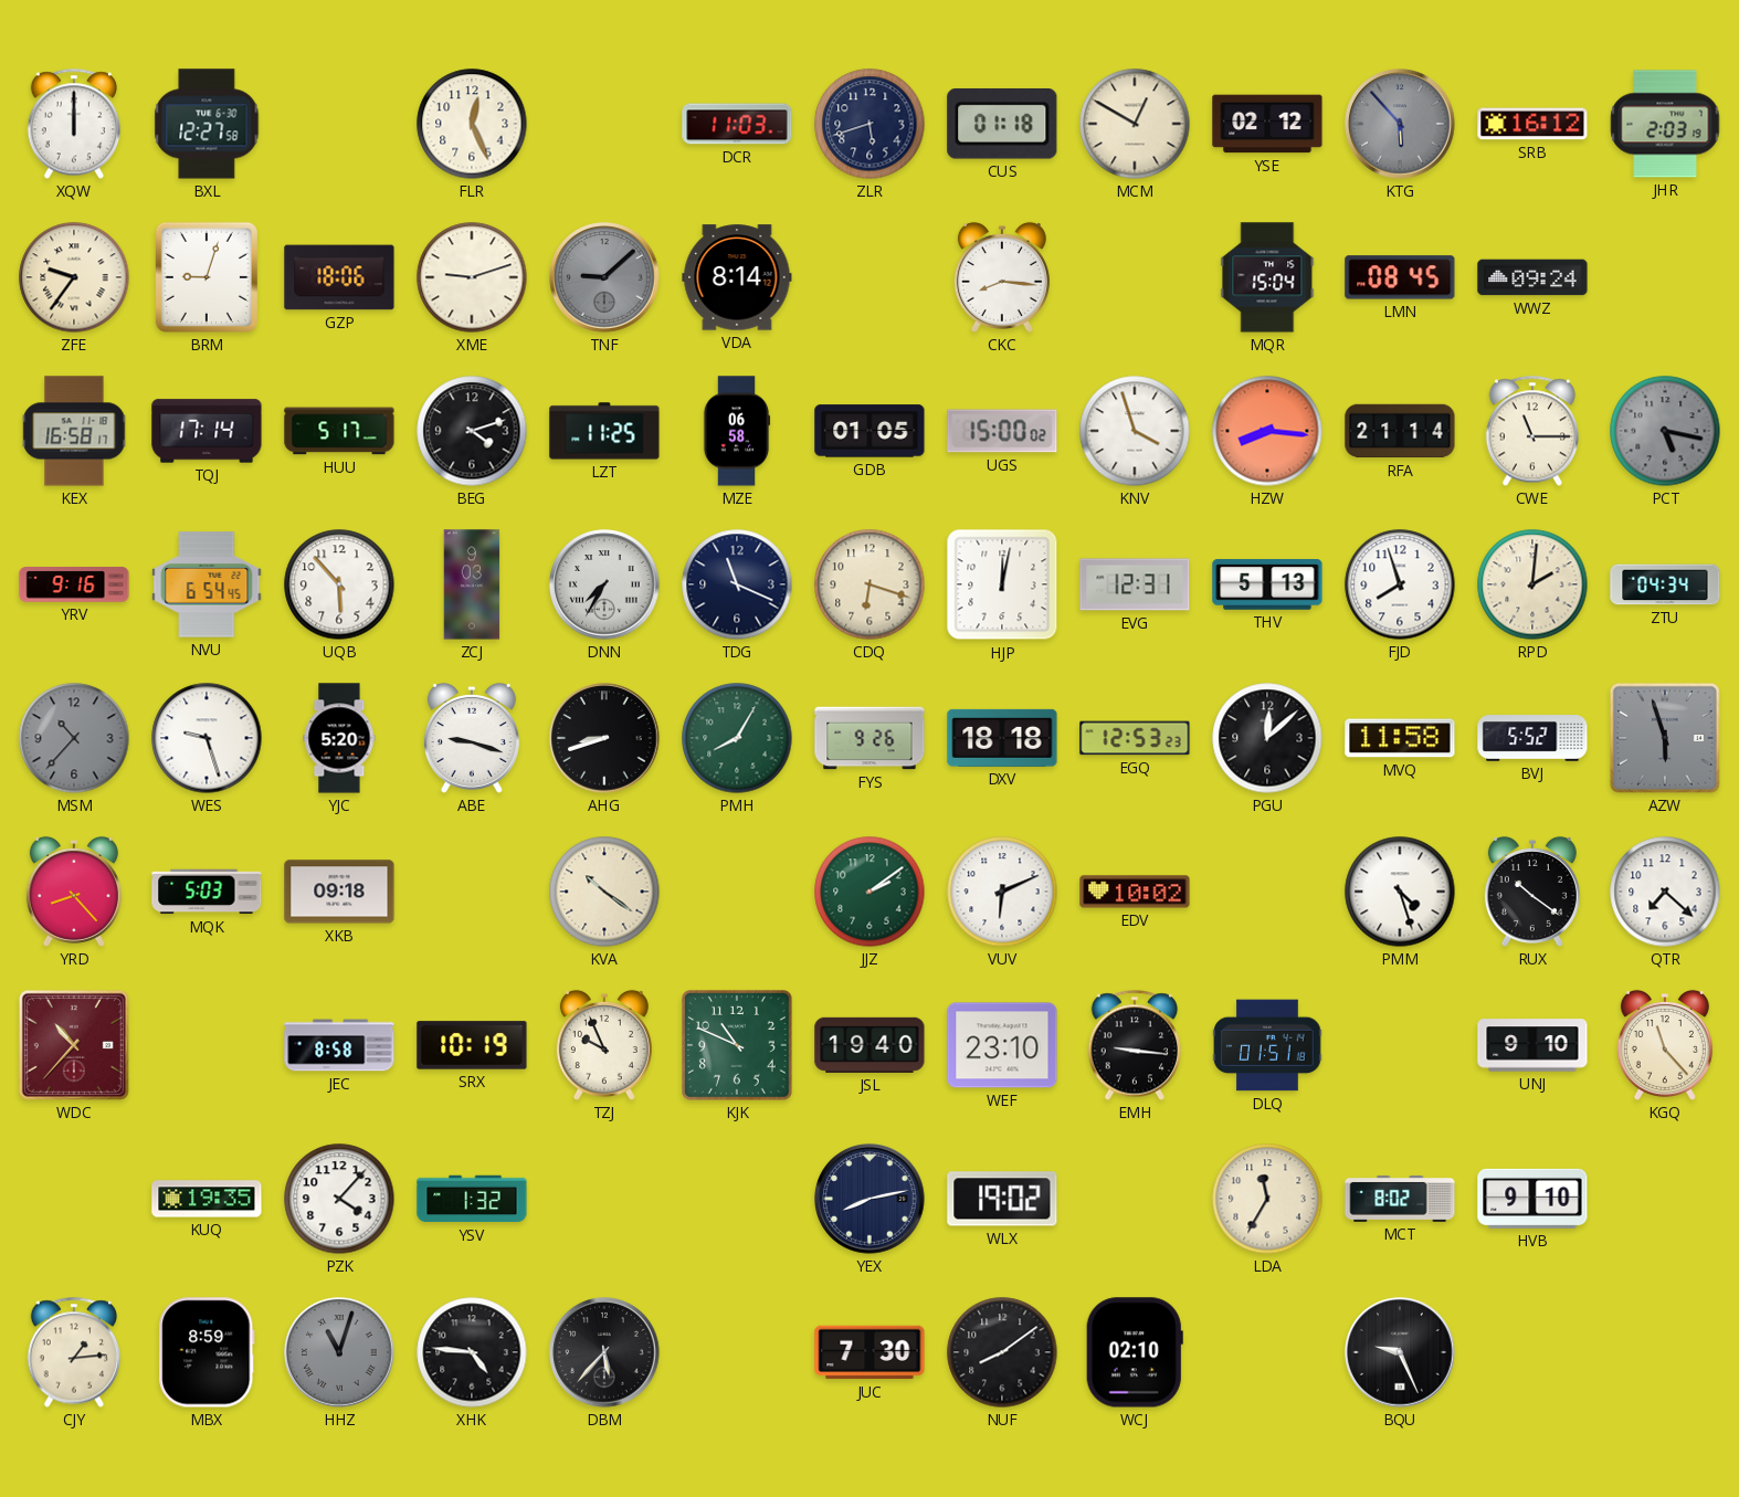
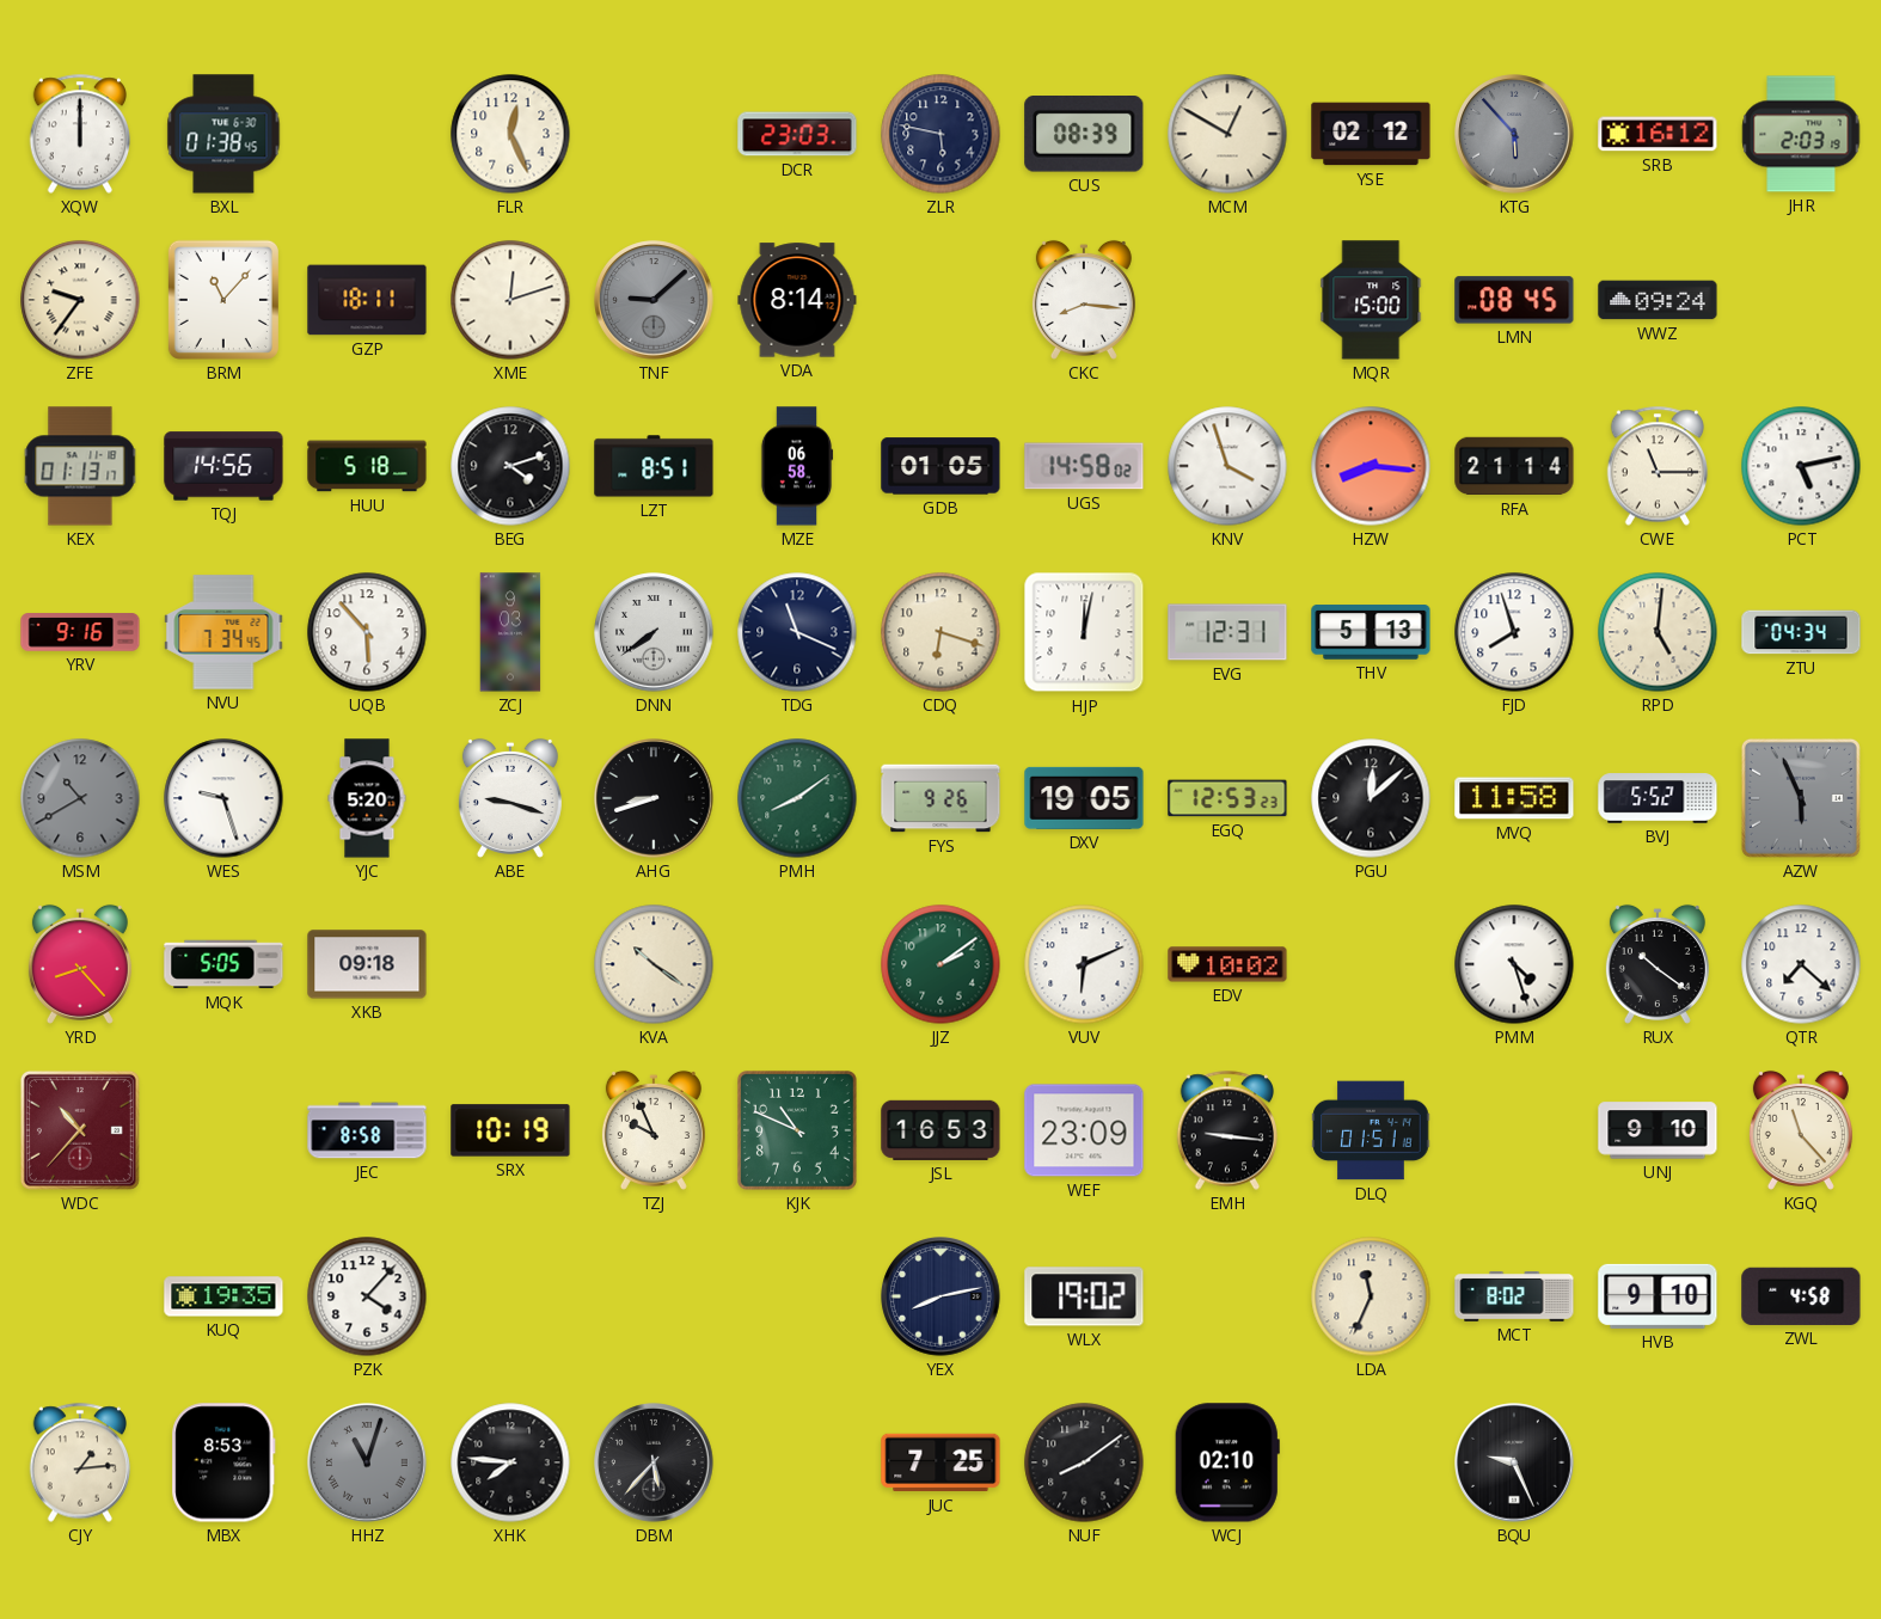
BXL: 12:27 -> 01:38
DCR: 11:03 -> 23:03
ZLR: 5:42 -> 5:47
CUS: 01:18 -> 08:39
BRM: 9:03 -> 11:07
GZP: 18:06 -> 18:11
XME: 9:12 -> 12:12
MQR: 15:04 -> 15:00
KEX: 16:58 -> 01:13
TQJ: 17:14 -> 14:56
HUU: 5:17 -> 5:18
LZT: 11:25 -> 8:51
UGS: 15:00 -> 14:58
PCT: 5:17 -> 5:13
PCT dial: grey -> white
NVU: 6:54 -> 7:34
DNN: 7:35 -> 7:39
RPD: 2:01 -> 5:01
MSM: 10:37 -> 10:40
PMH: 8:05 -> 8:09
DXV: 18:18 -> 19:05
AZW: 5:57 -> 5:56
MQK: 5:03 -> 5:05
JSL: 19:40 -> 16:53
WEF: 23:10 -> 23:09
YSV: 1:32 -> none
LDA: 11:35 -> 11:34
ZWL: none -> 4:58
MBX: 8:59 -> 8:53
XHK: 4:46 -> 7:46
JUC: 7:30 -> 7:25
